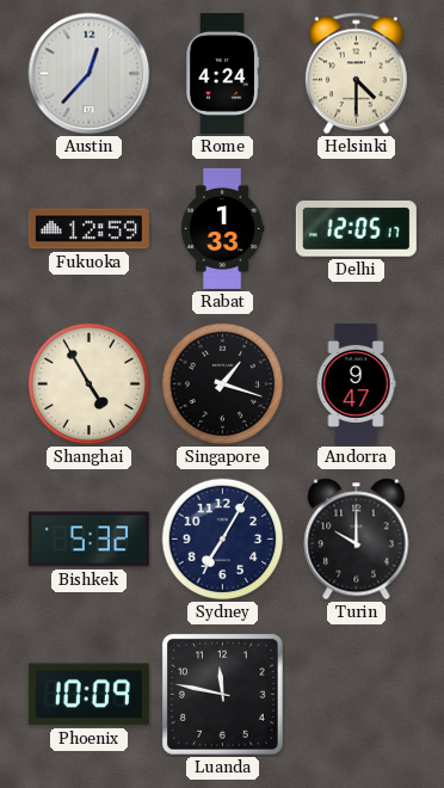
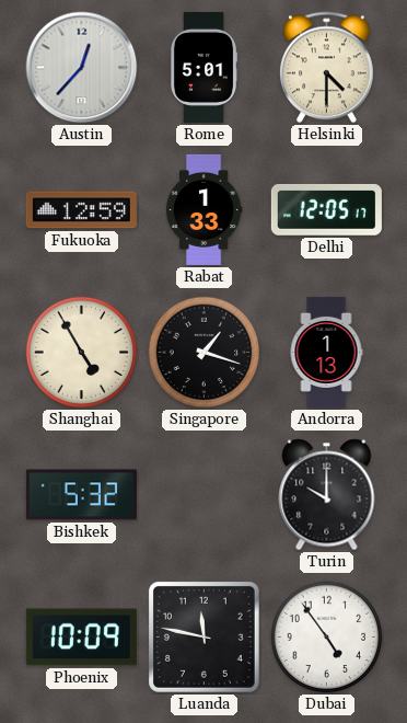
Rome: 4:24 -> 5:01
Andorra: 9:47 -> 1:13
Sydney: 7:05 -> none
Dubai: none -> 4:54
